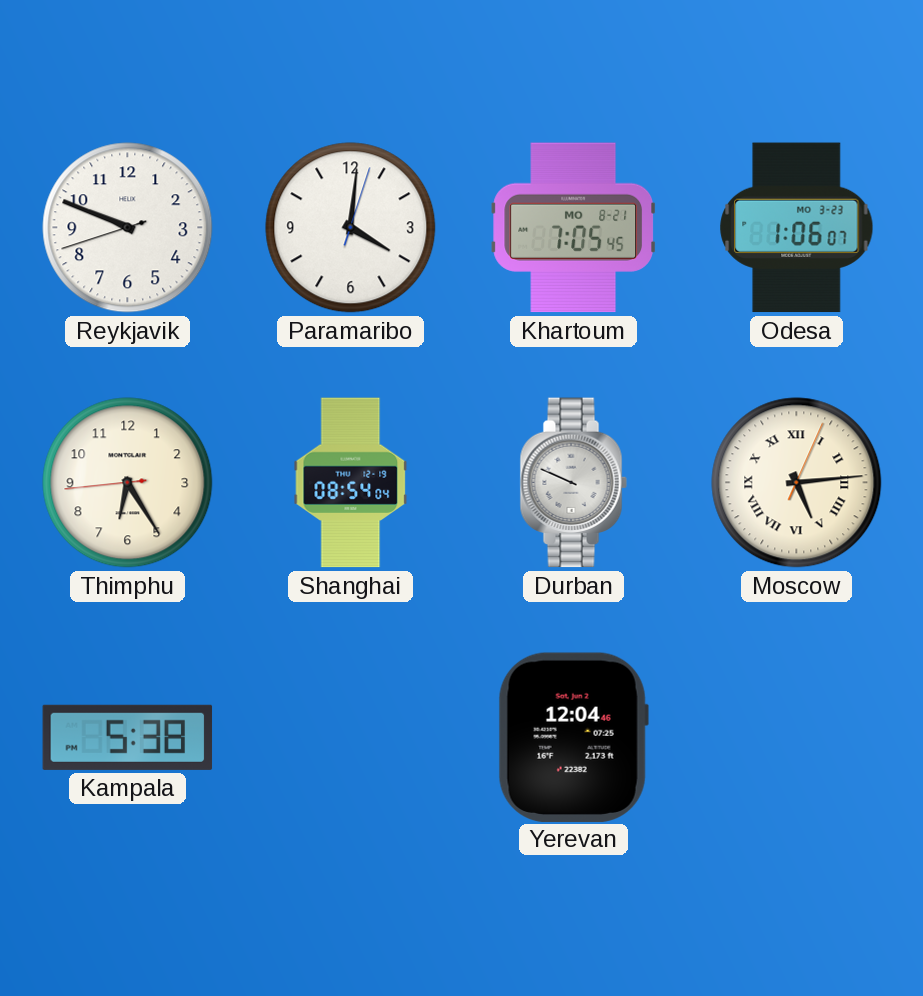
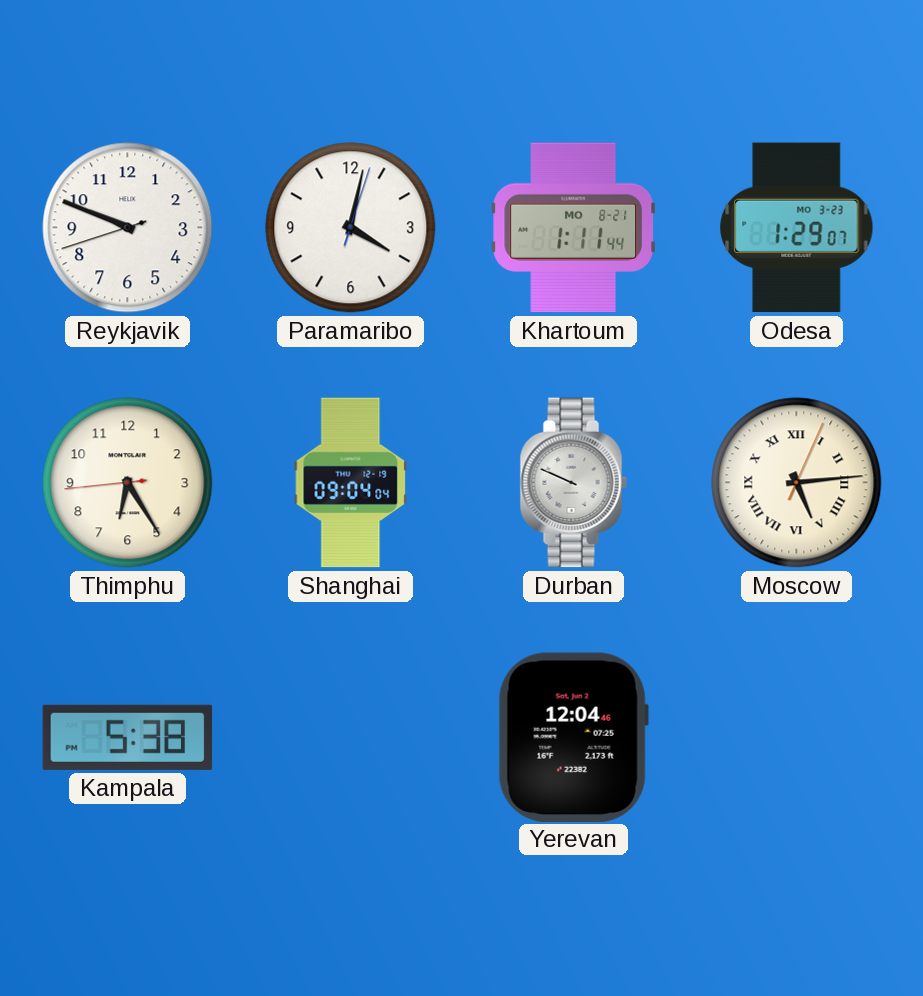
Paramaribo: 4:01 -> 4:02
Khartoum: 7:05 -> 1:11
Odesa: 1:06 -> 1:29
Shanghai: 08:54 -> 09:04
